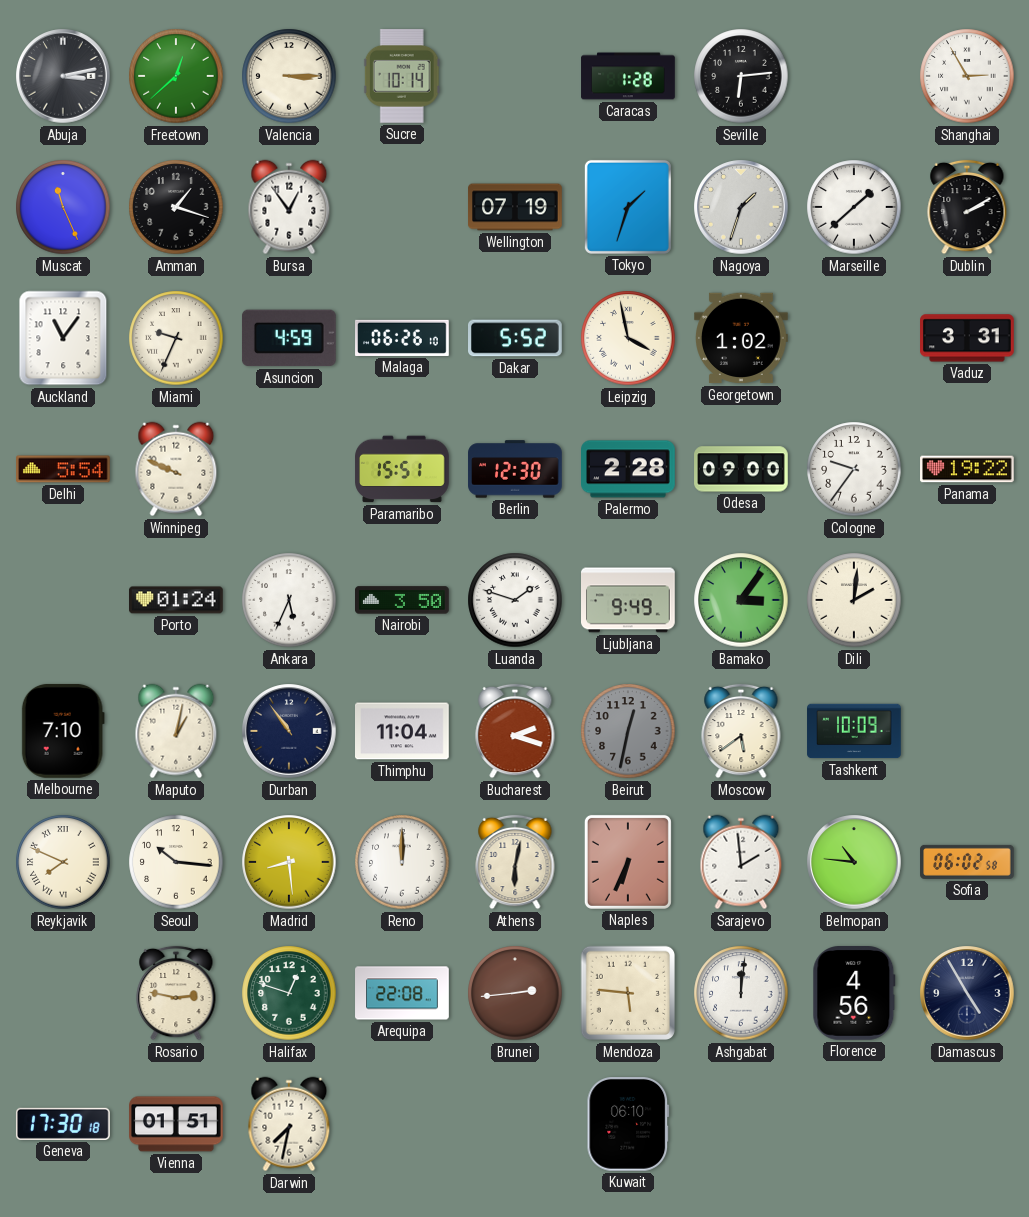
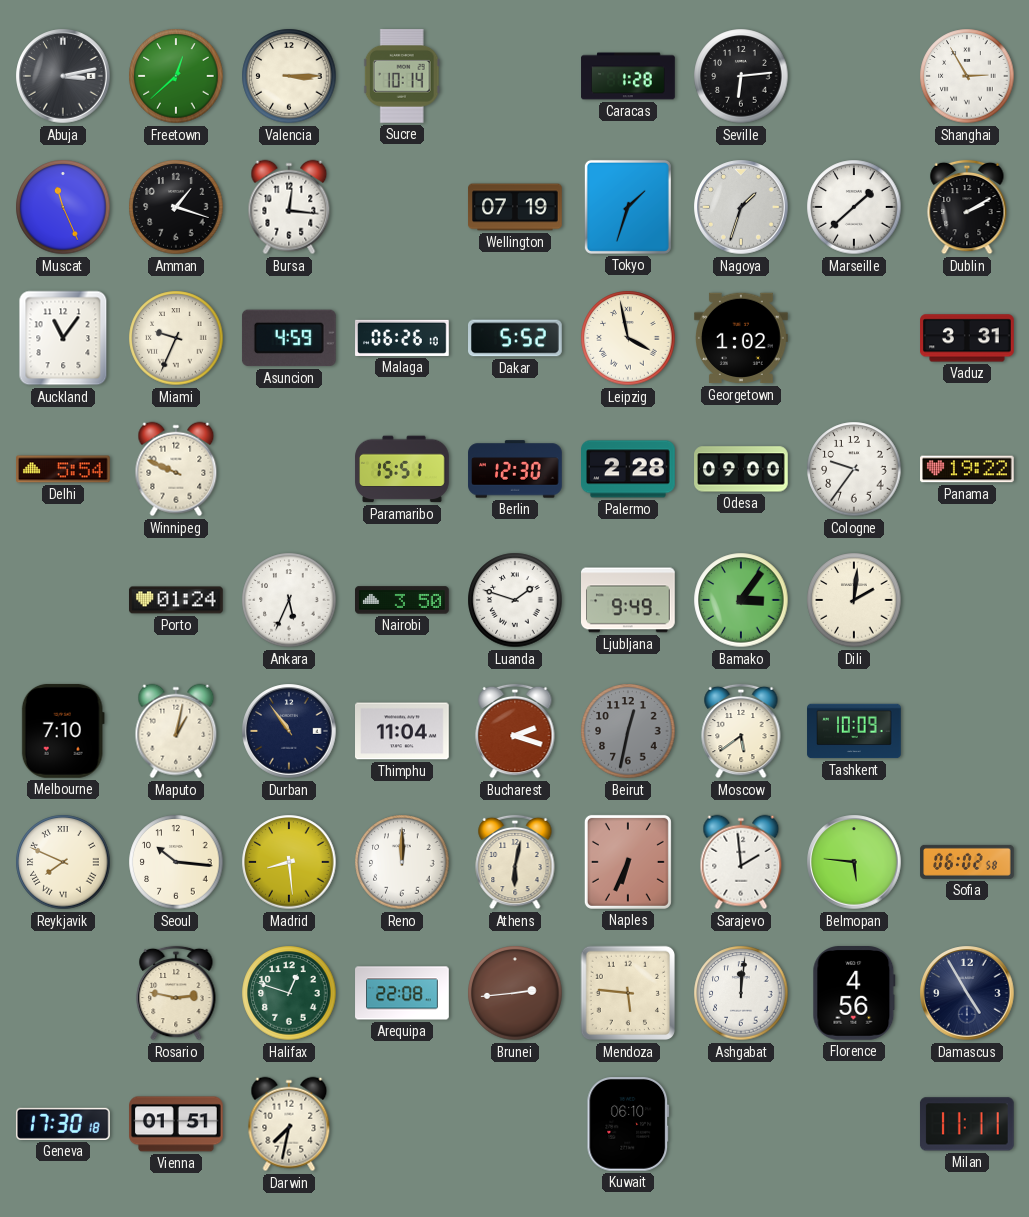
Bursa: 12:54 -> 12:16
Belmopan: 10:46 -> 5:46
Milan: none -> 11:11
